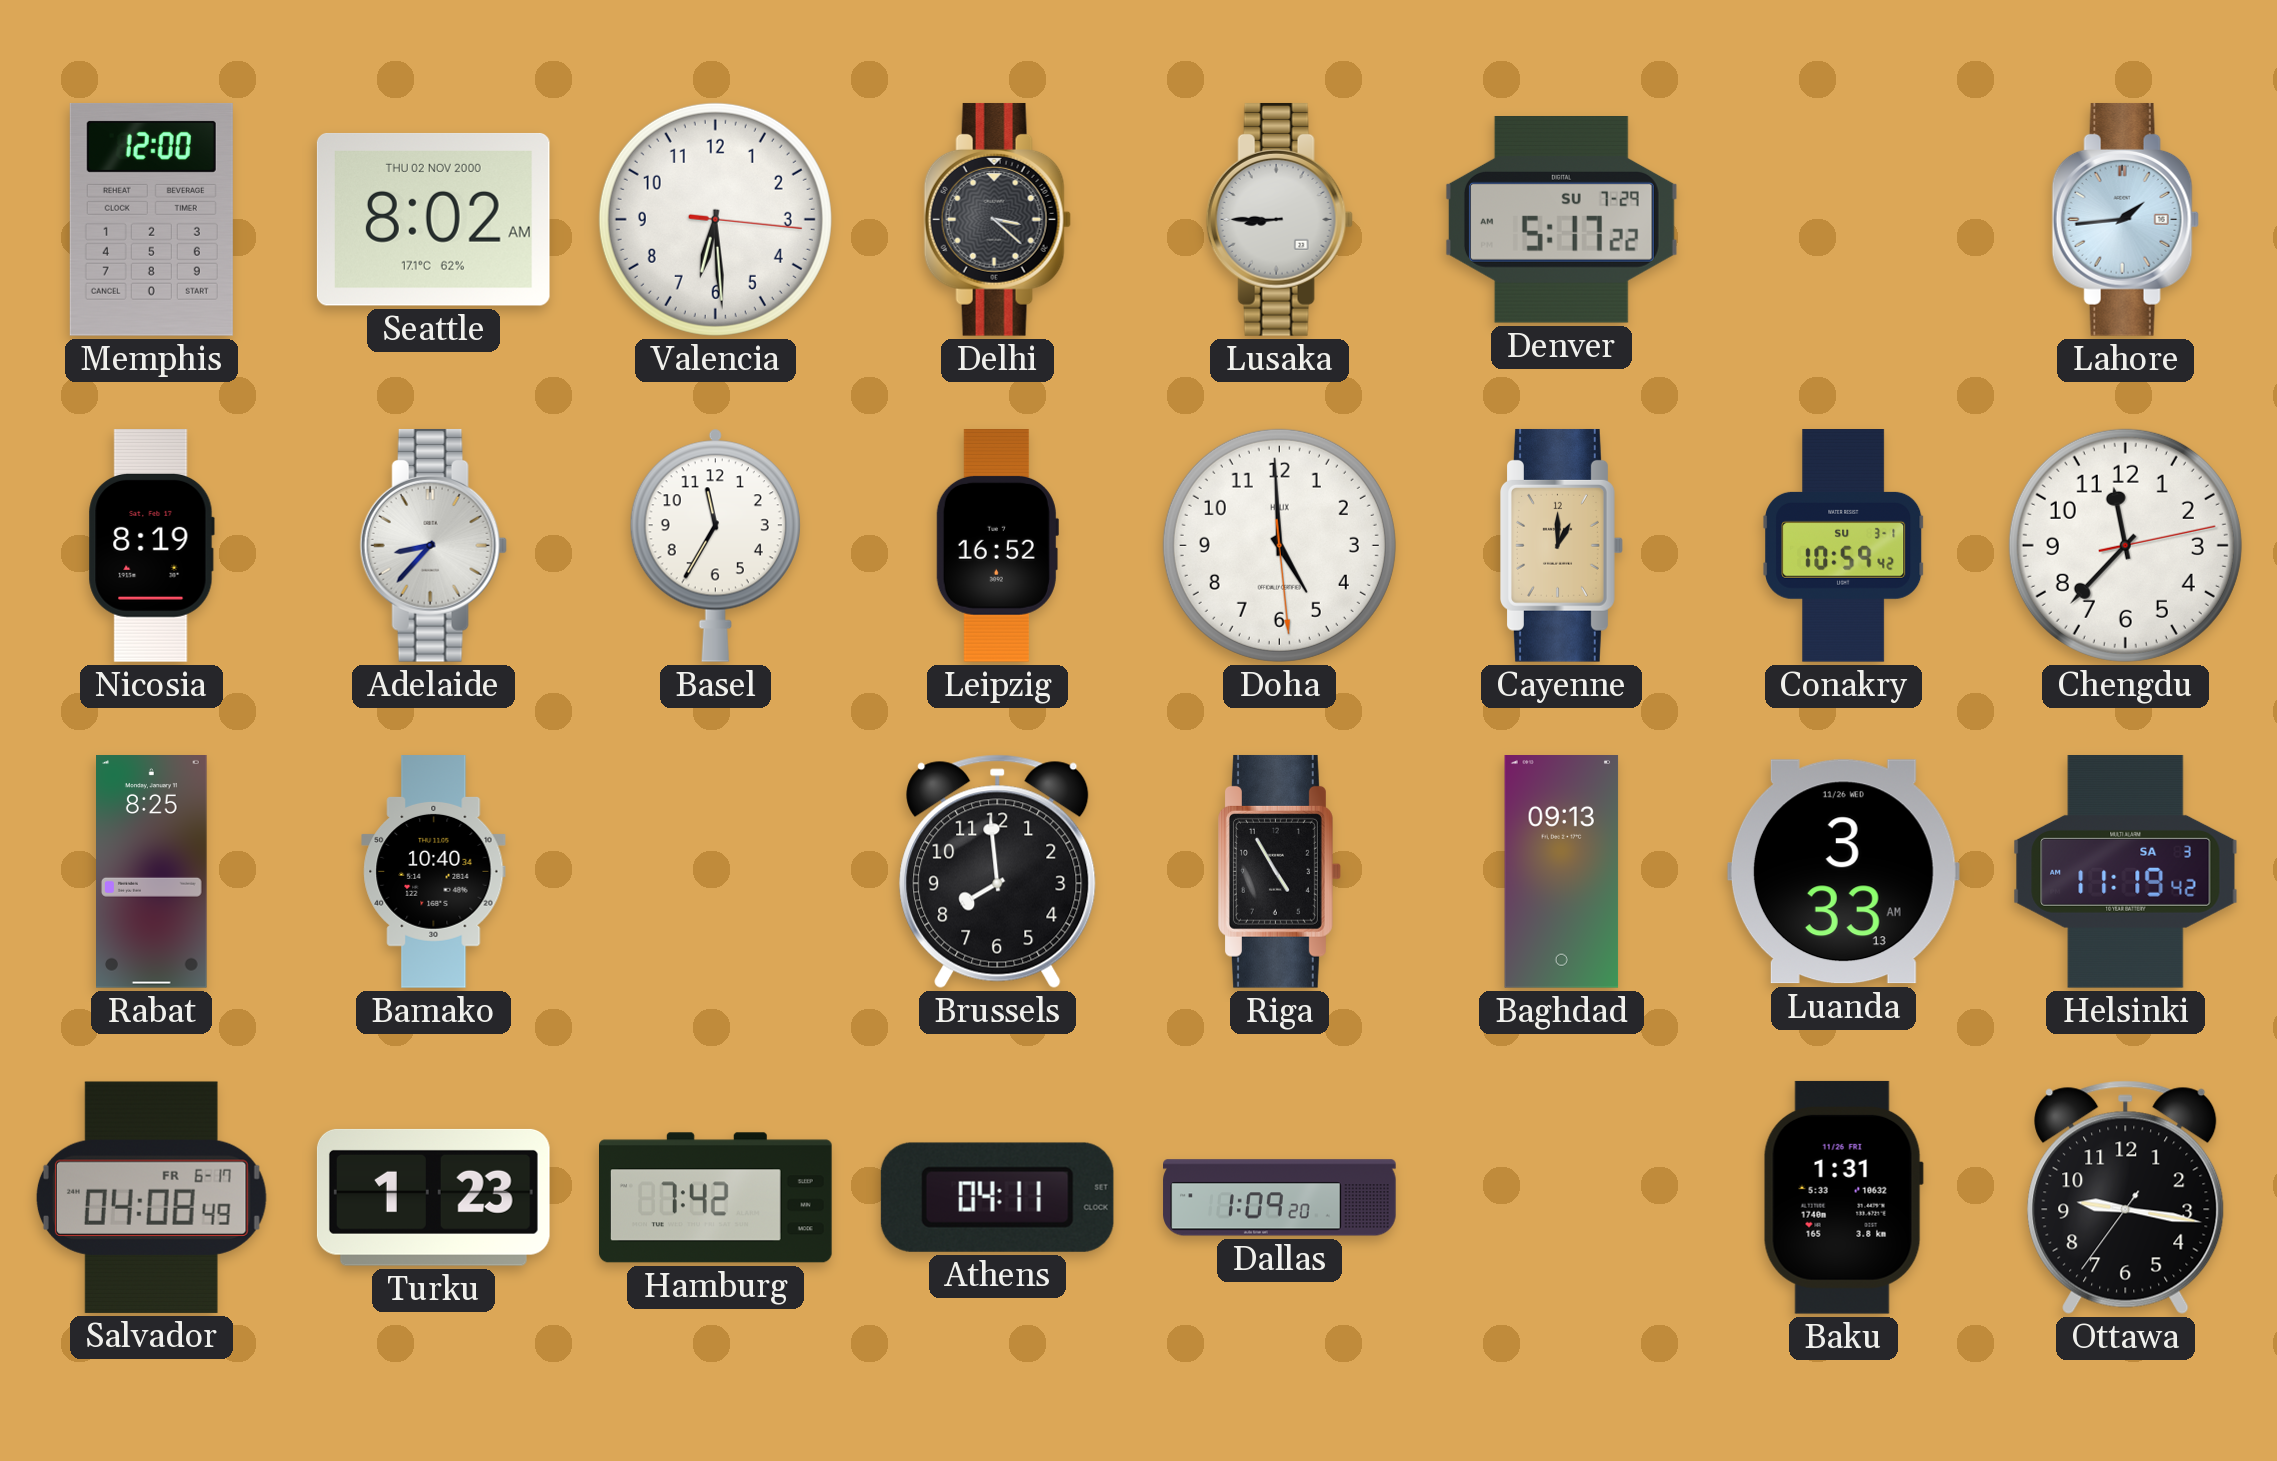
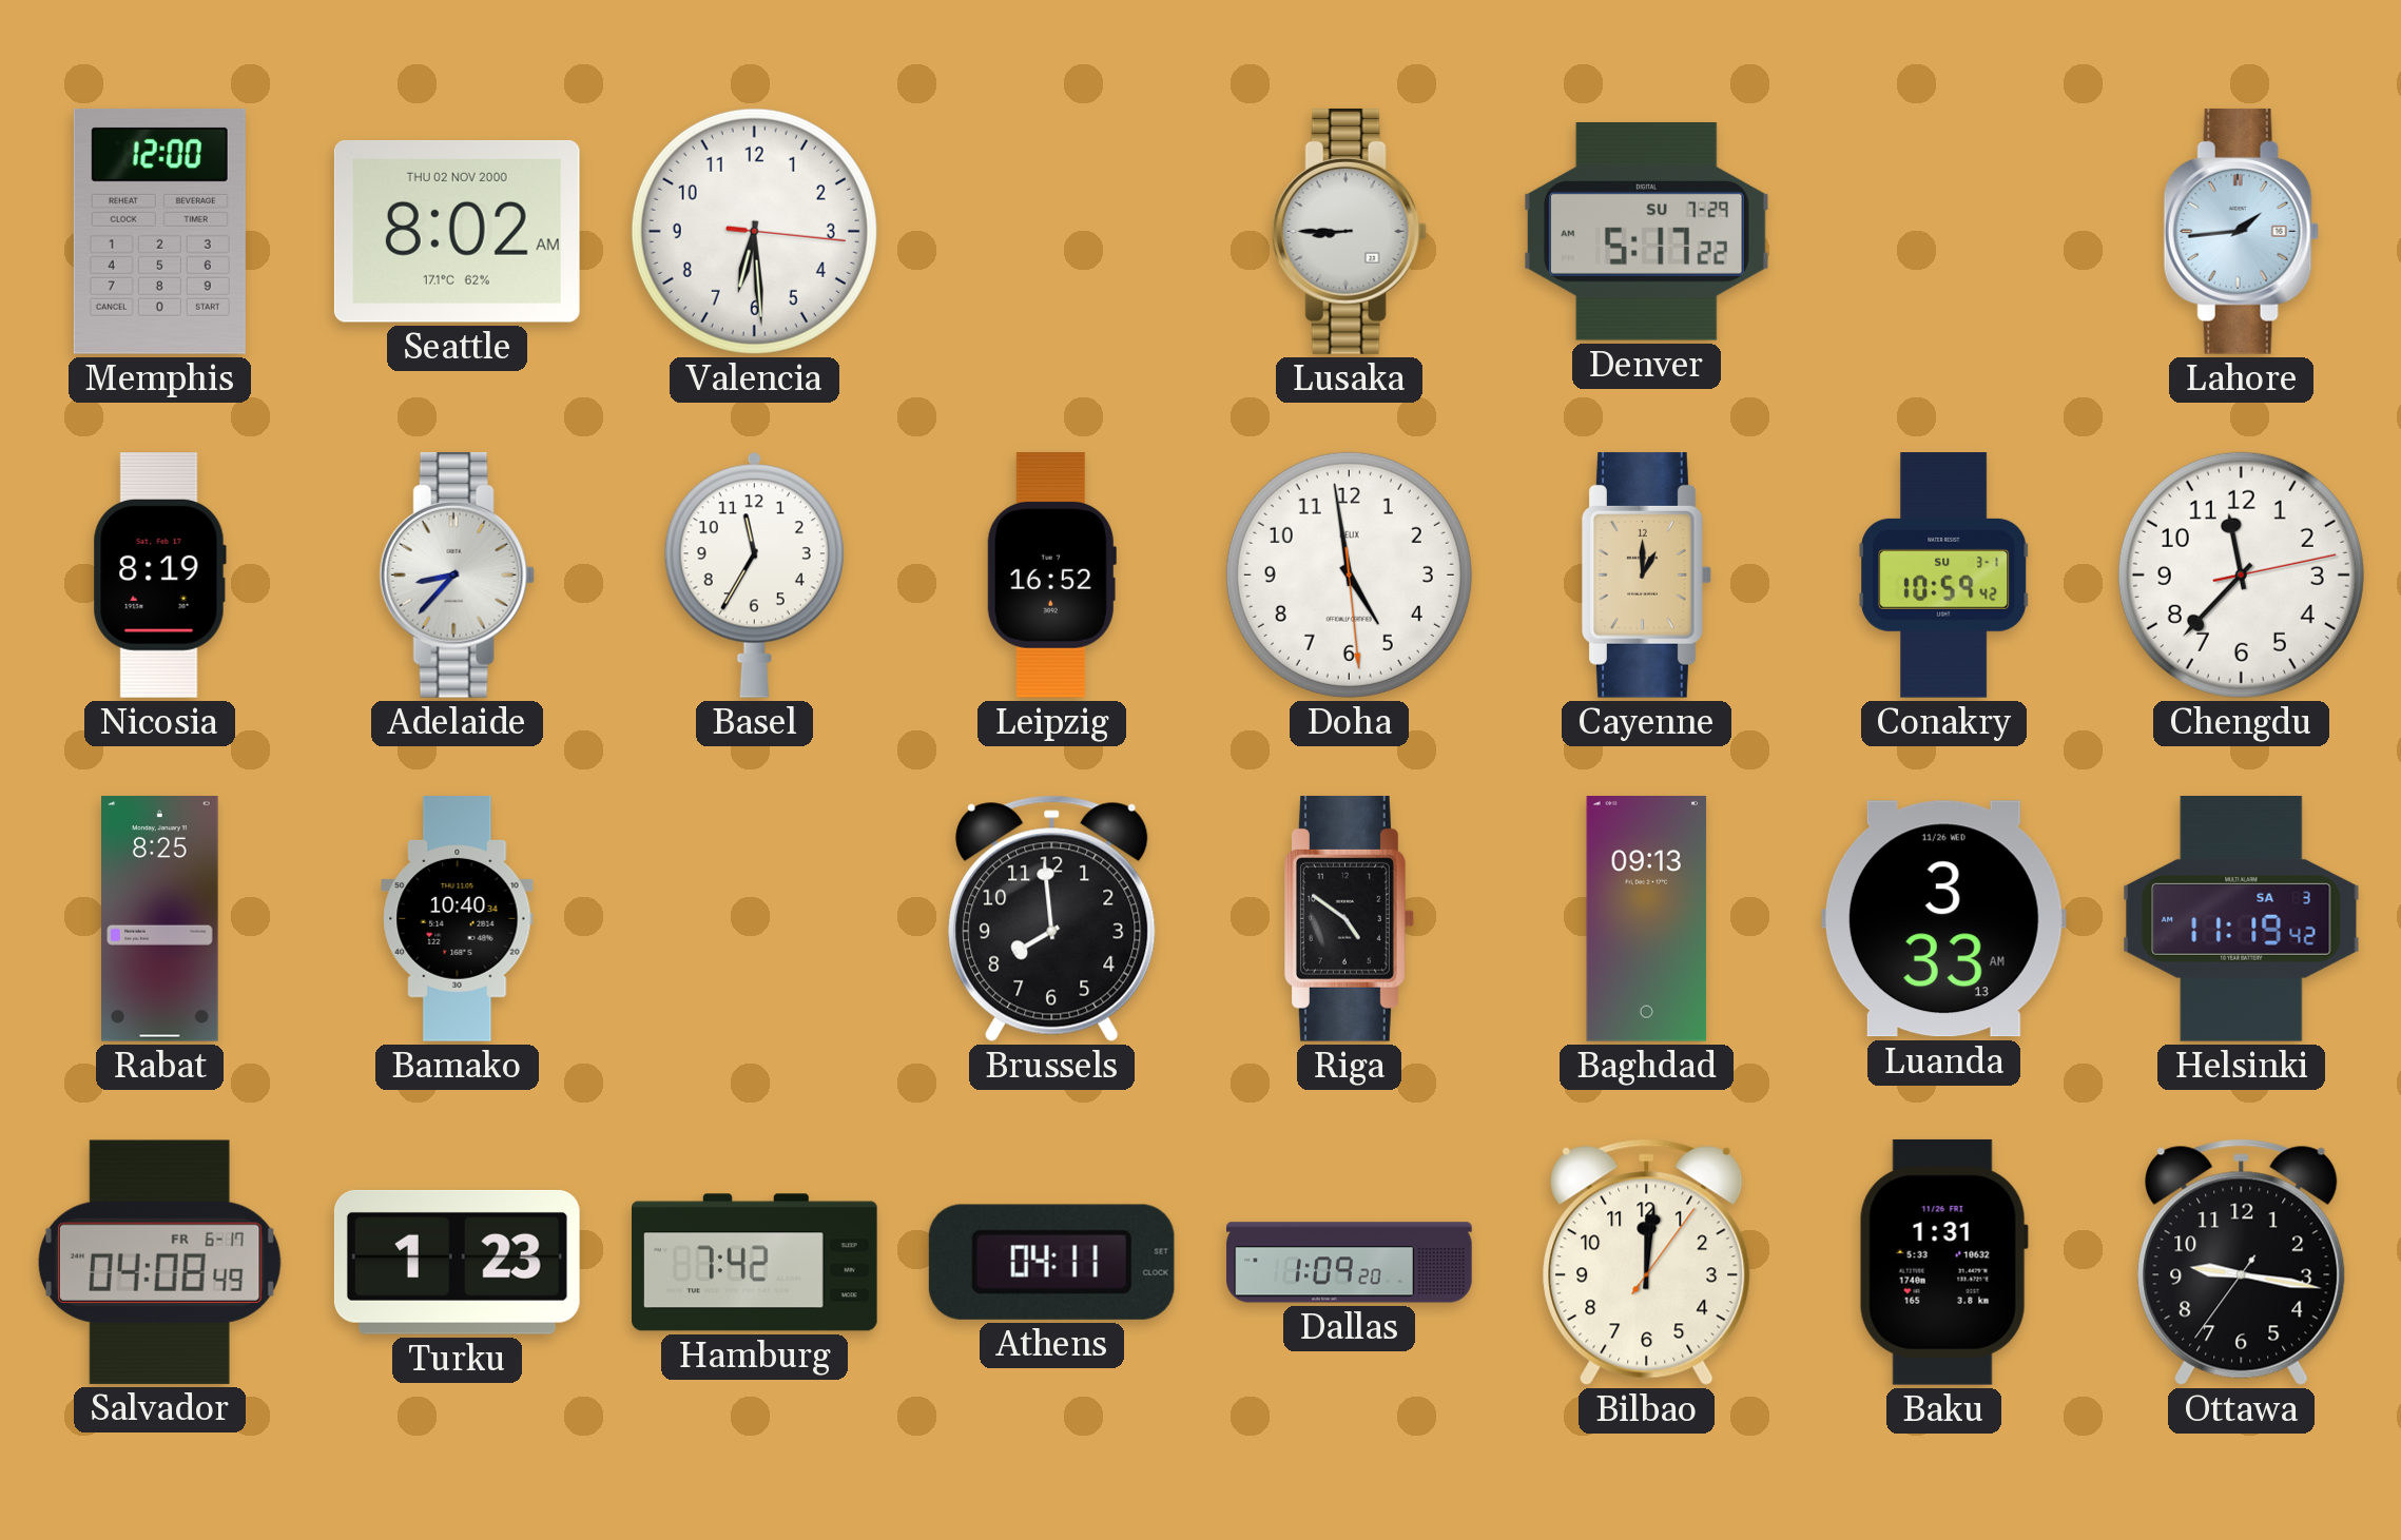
Delhi: 3:22 -> none
Doha: 4:59 -> 4:58
Riga: 4:55 -> 4:51
Bilbao: none -> 12:01
